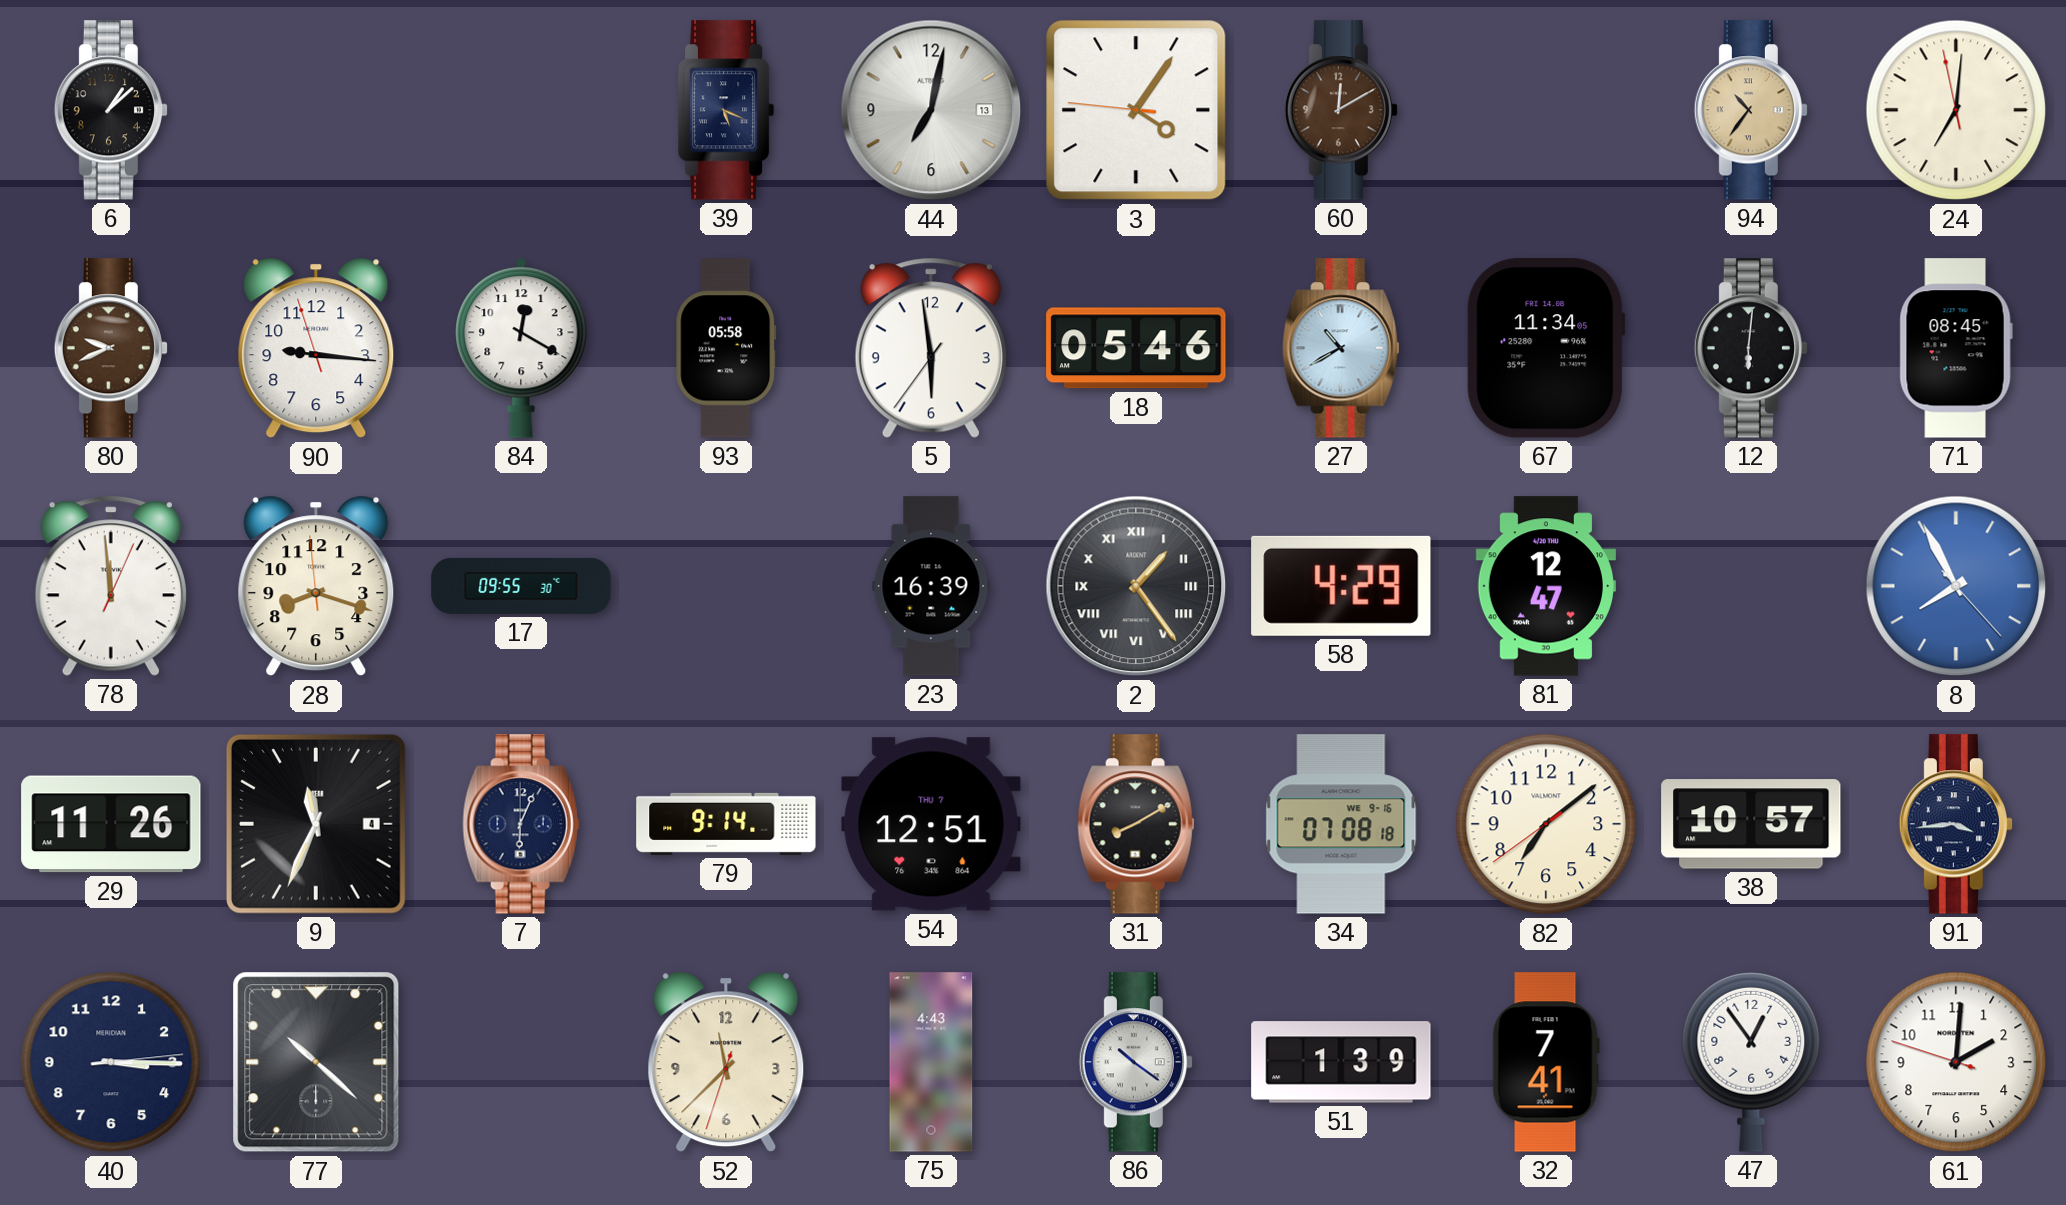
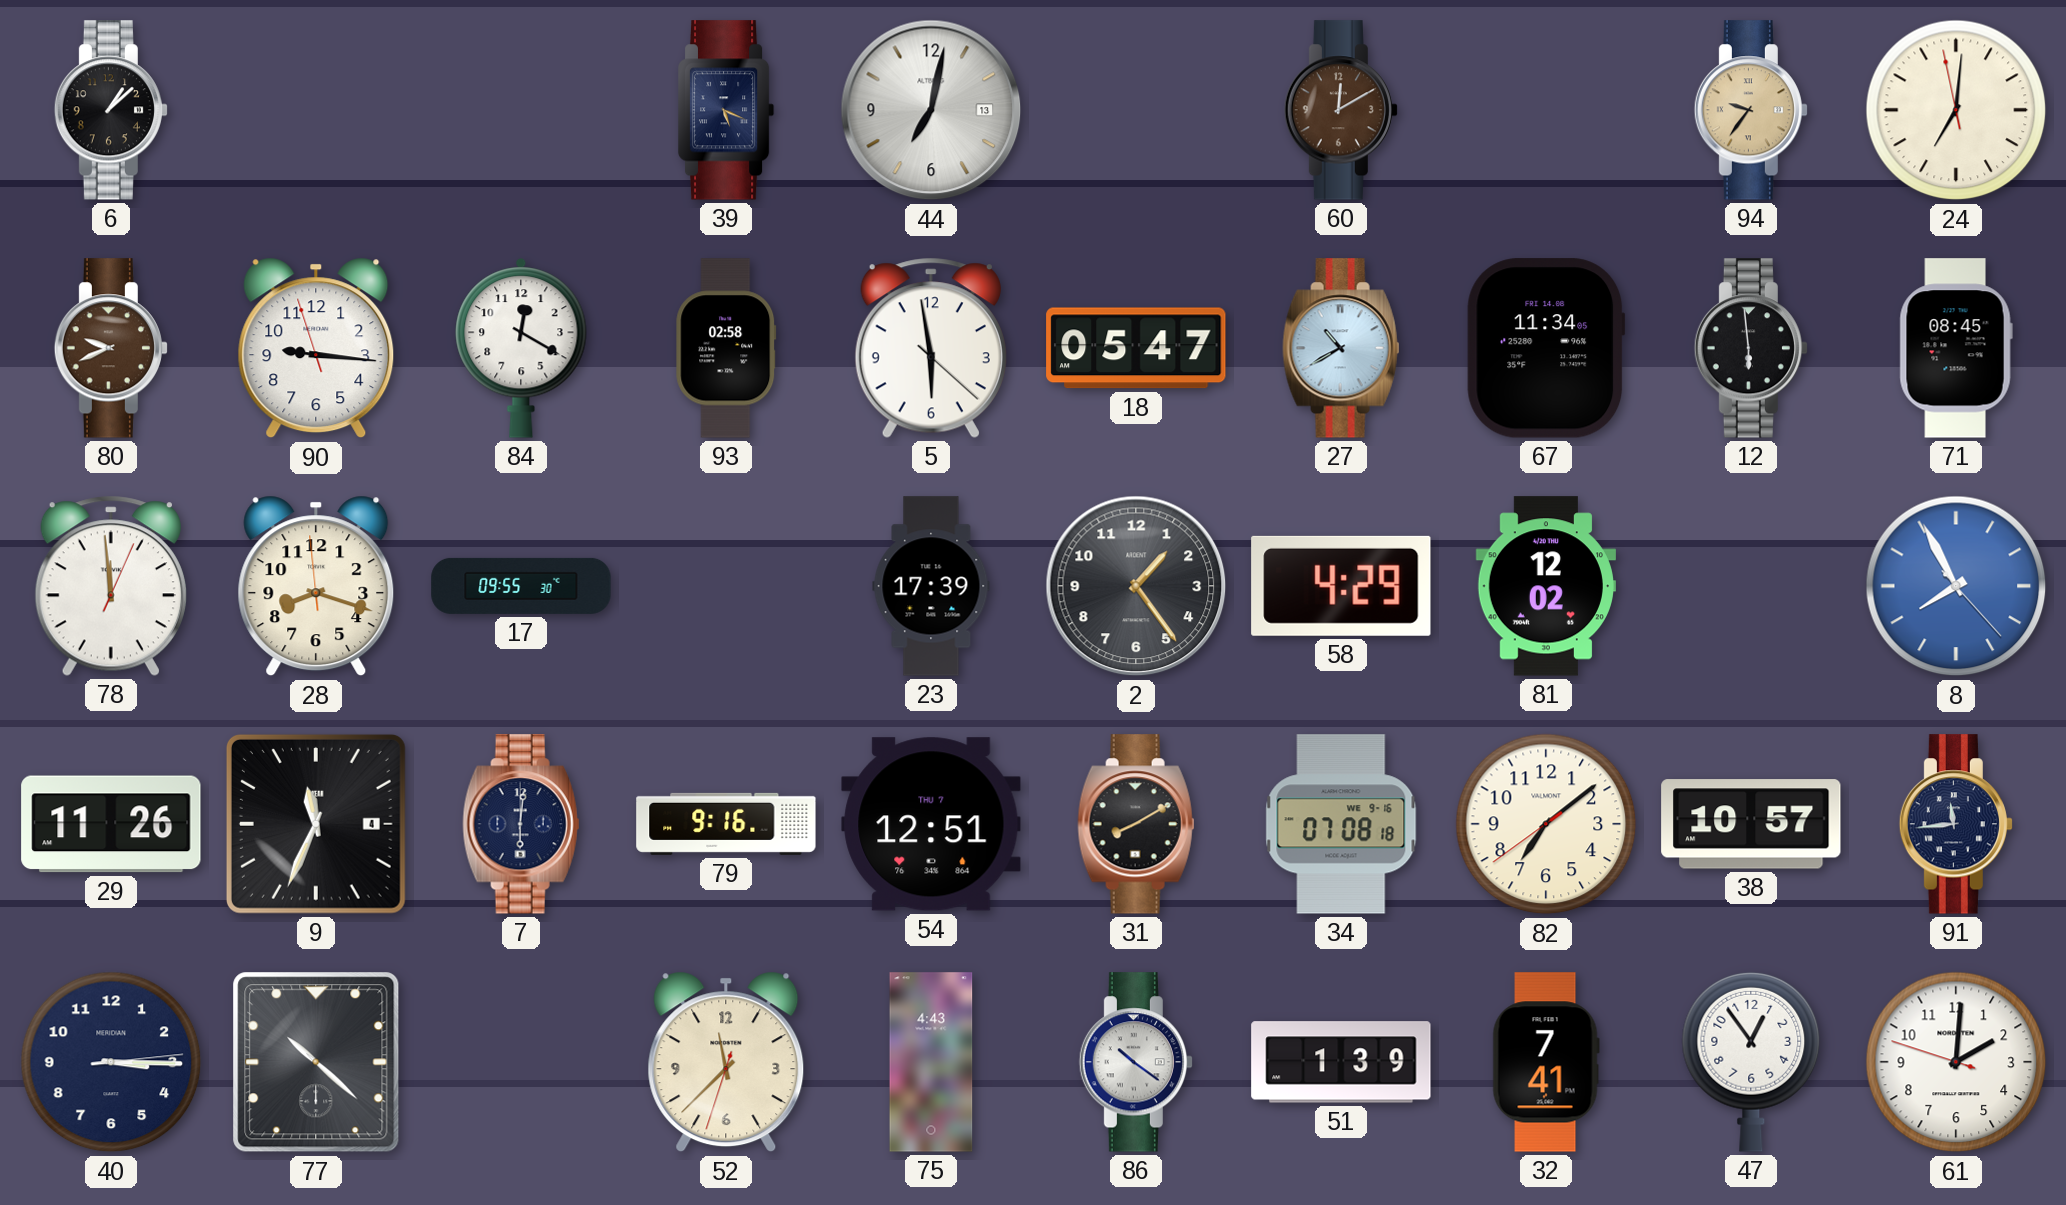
3: 4:05 -> none
94: 10:36 -> 9:36
93: 05:58 -> 02:58
5: 5:58:36 -> 5:58:22
18: 05:46 -> 05:47
12: 6:01 -> 5:59
23: 16:39 -> 17:39
2 numerals: Roman -> Arabic
81: 12:47 -> 12:02
7: 6:04 -> 6:01
79: 9:14 -> 9:16
91: 3:44 -> 11:44
